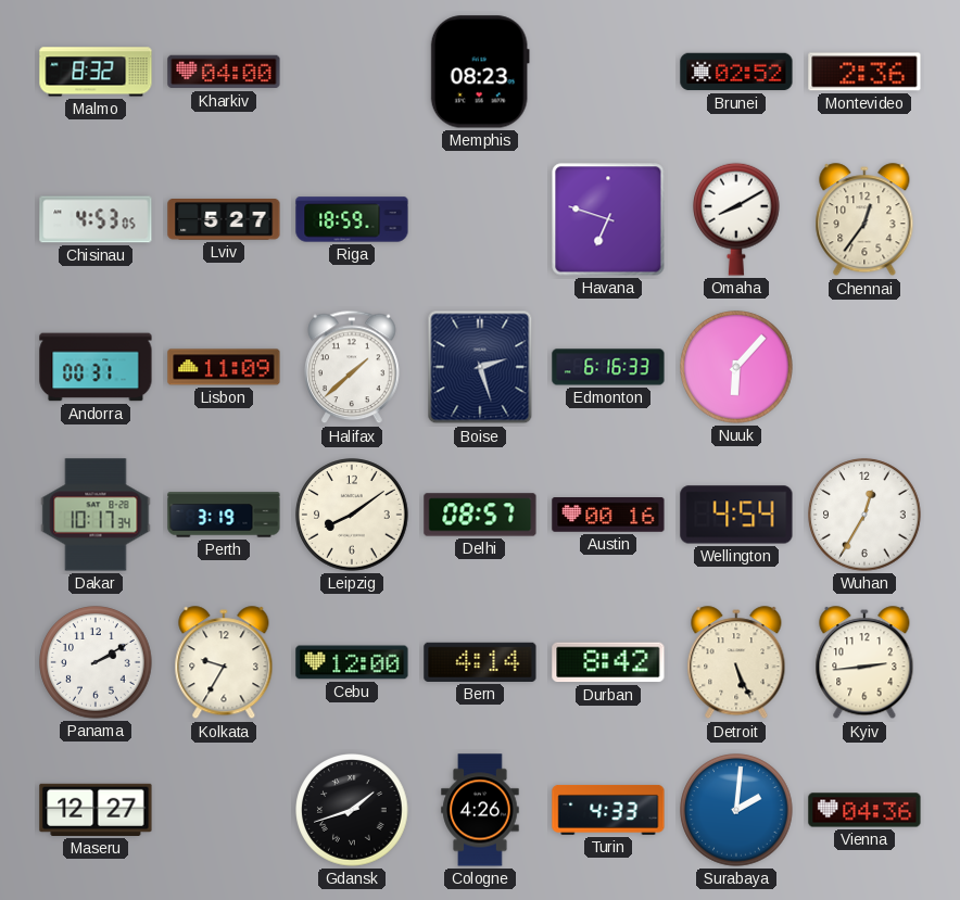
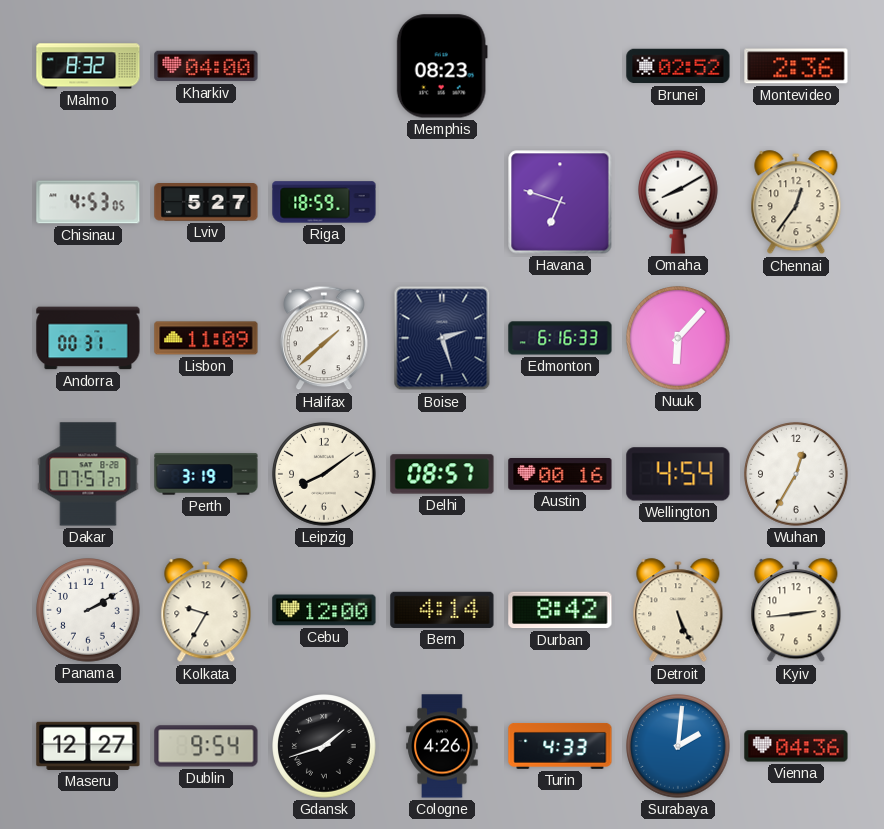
Dakar: 10:17 -> 07:57
Dublin: none -> 9:54
